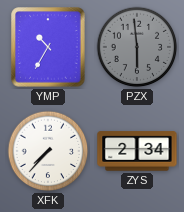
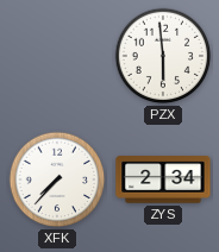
YMP: 10:35 -> none
PZX dial: grey -> white
